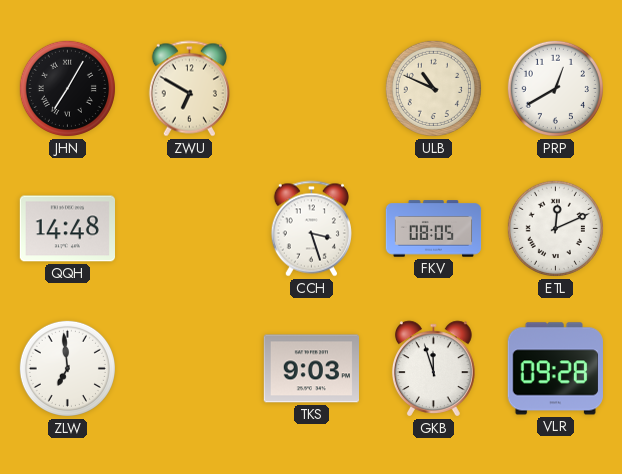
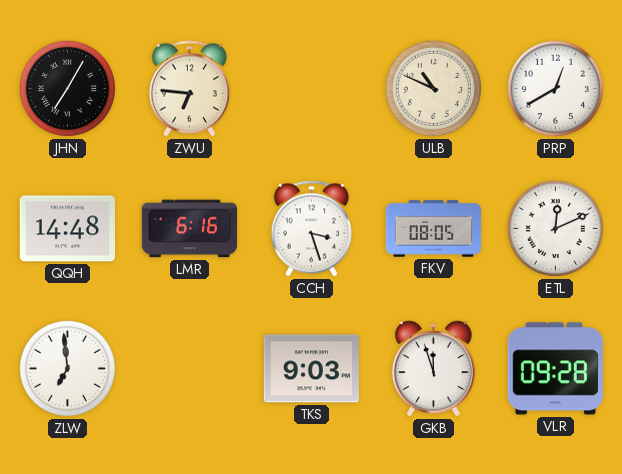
ZWU: 6:50 -> 6:46
LMR: none -> 6:16
